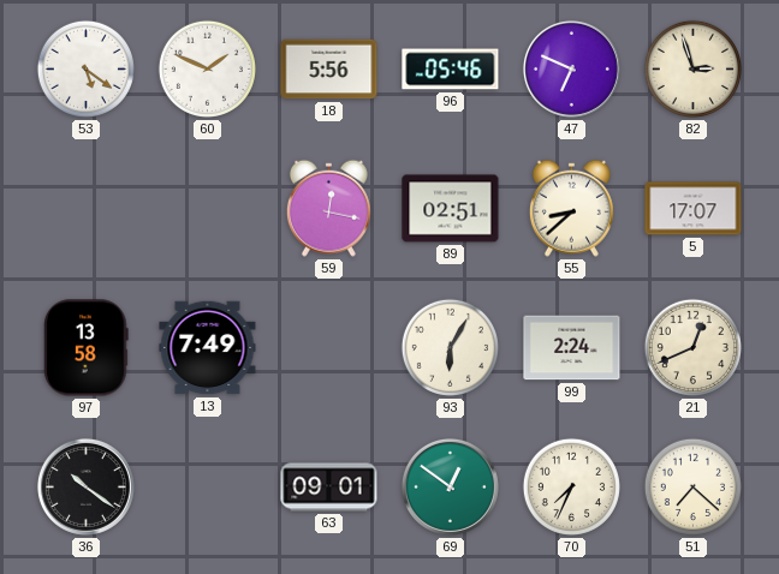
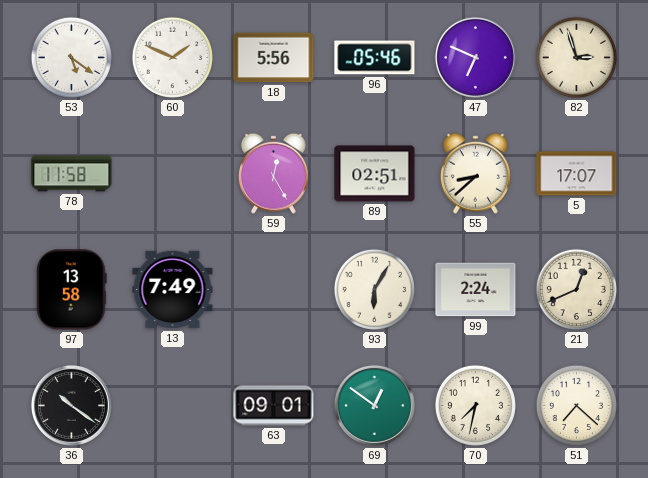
78: none -> 11:58
59: 12:17 -> 12:25
70: 7:34 -> 7:32
